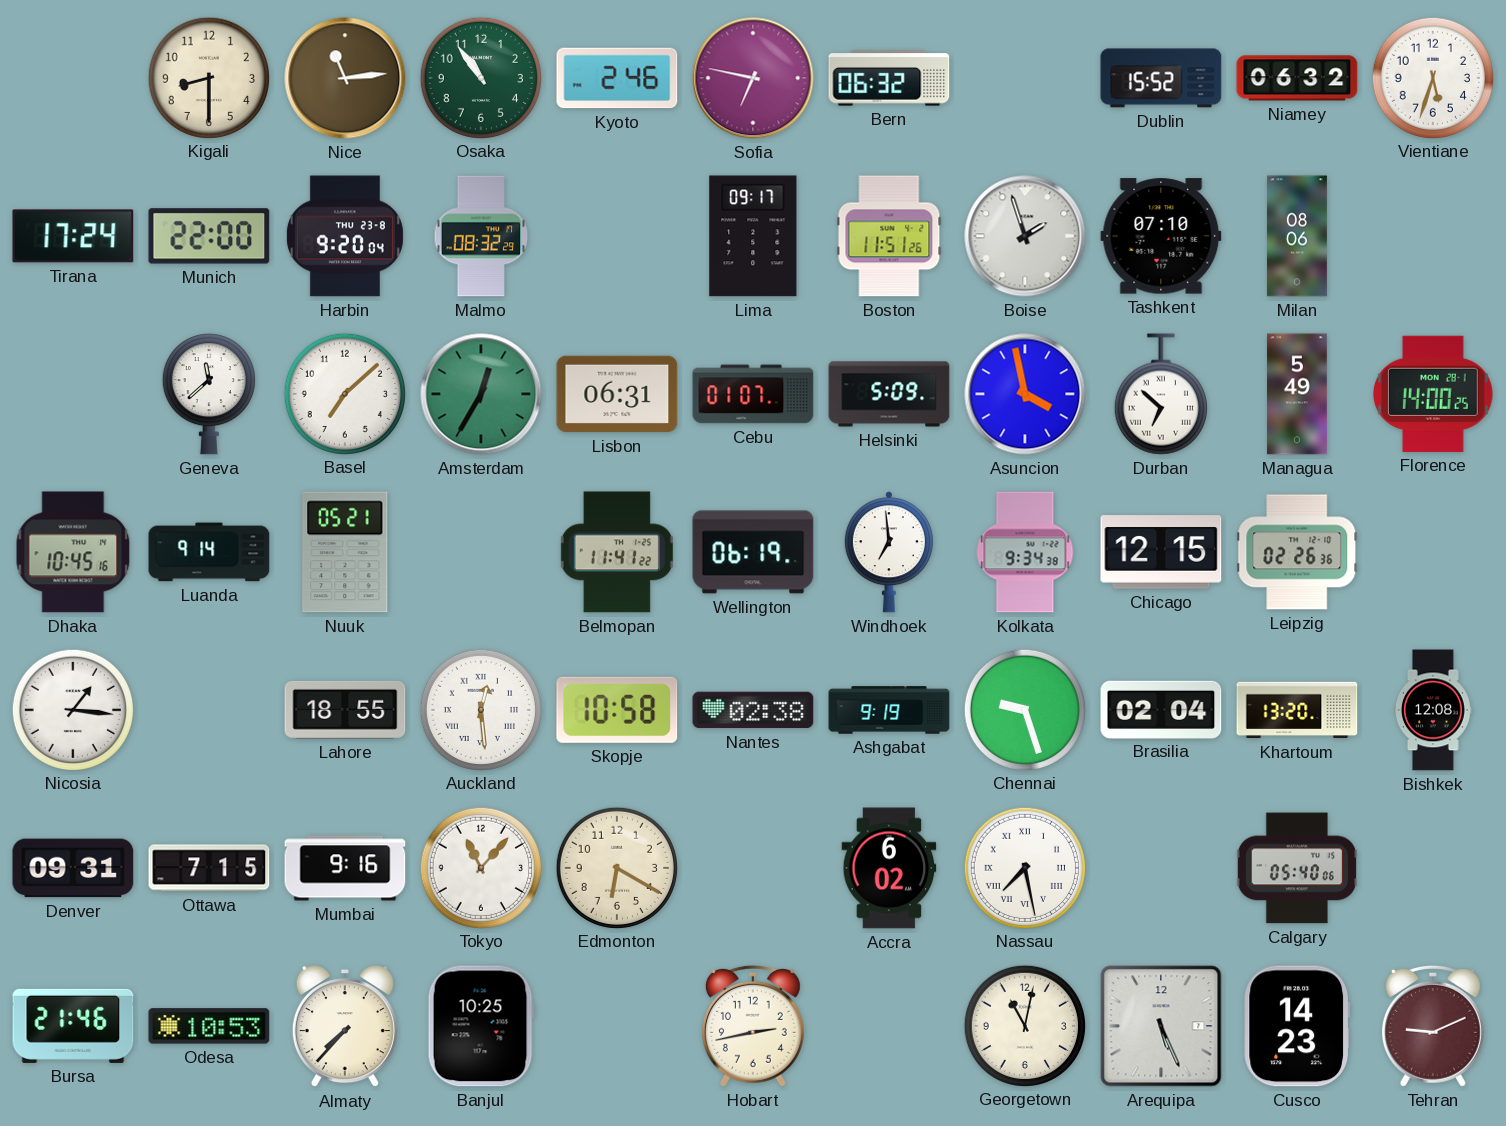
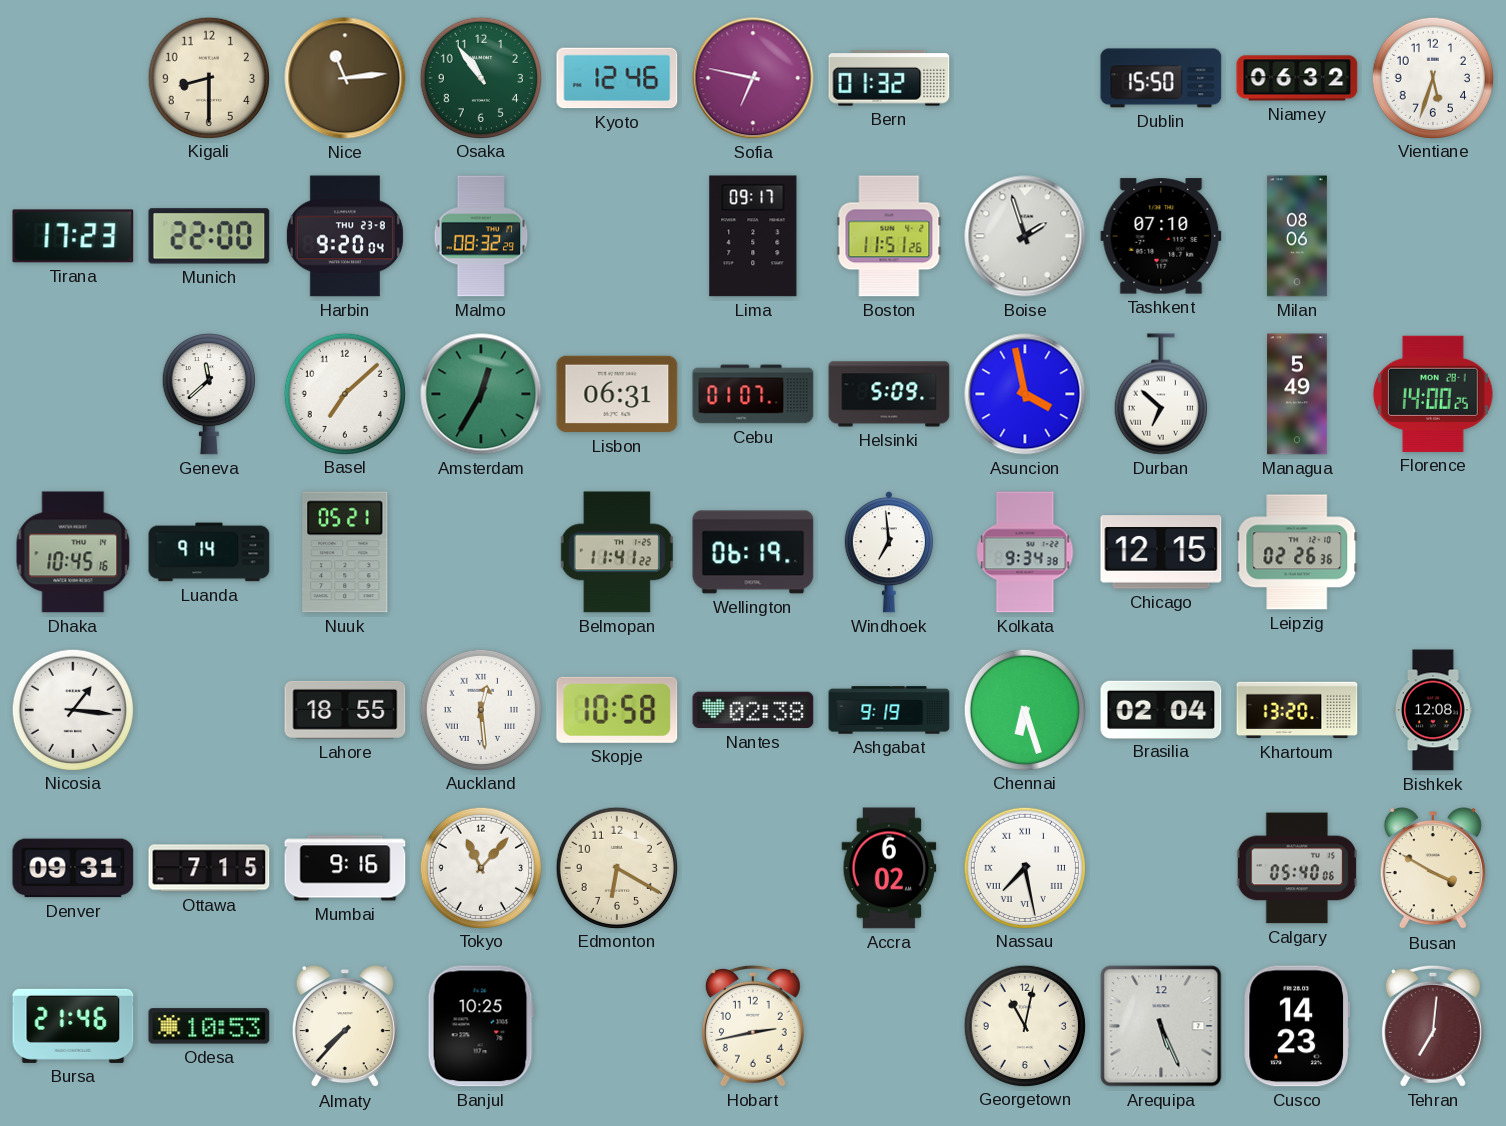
Kyoto: 2:46 -> 12:46
Bern: 06:32 -> 01:32
Dublin: 15:52 -> 15:50
Tirana: 17:24 -> 17:23
Chennai: 9:27 -> 6:27
Busan: none -> 3:50
Tehran: 9:11 -> 7:01
